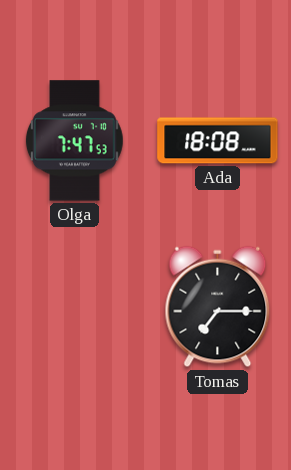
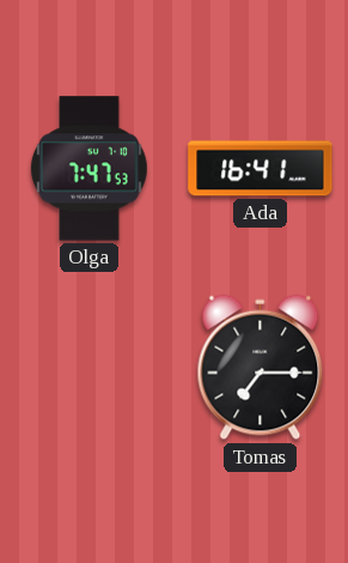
Ada: 18:08 -> 16:41
